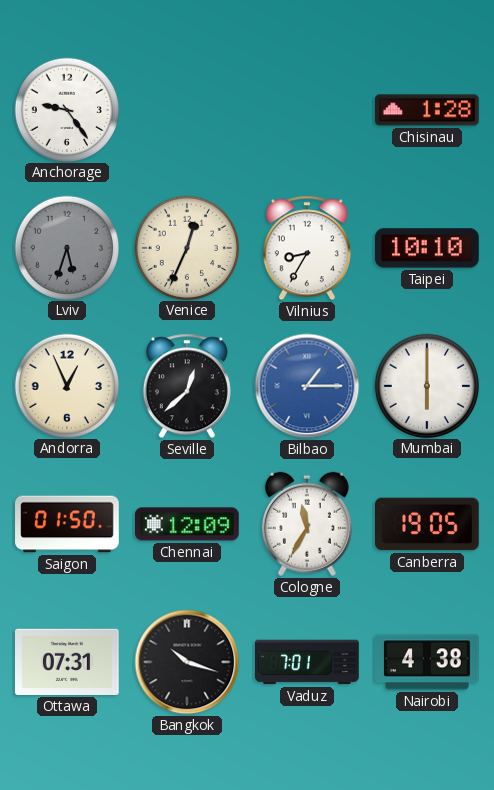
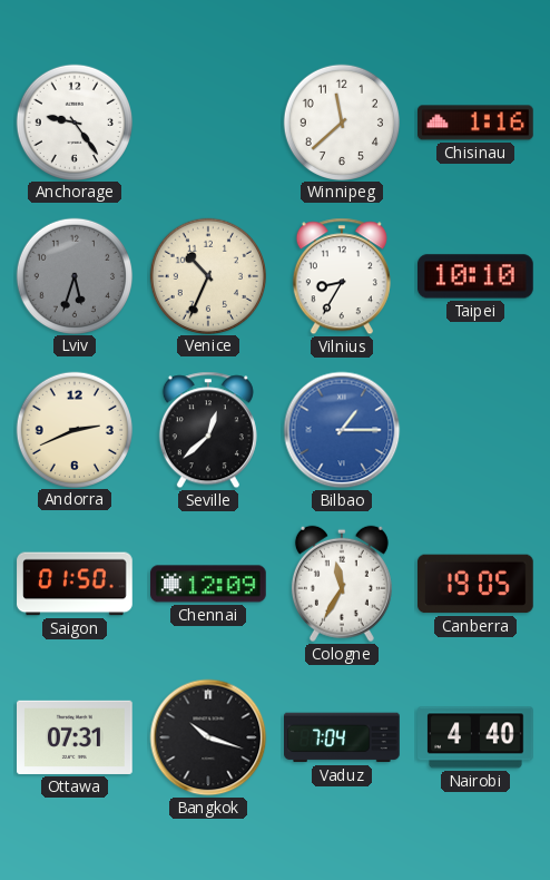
Winnipeg: none -> 11:38
Chisinau: 1:28 -> 1:16
Venice: 12:34 -> 10:34
Andorra: 12:56 -> 2:41
Mumbai: 6:00 -> none
Vaduz: 7:01 -> 7:04
Nairobi: 4:38 -> 4:40
